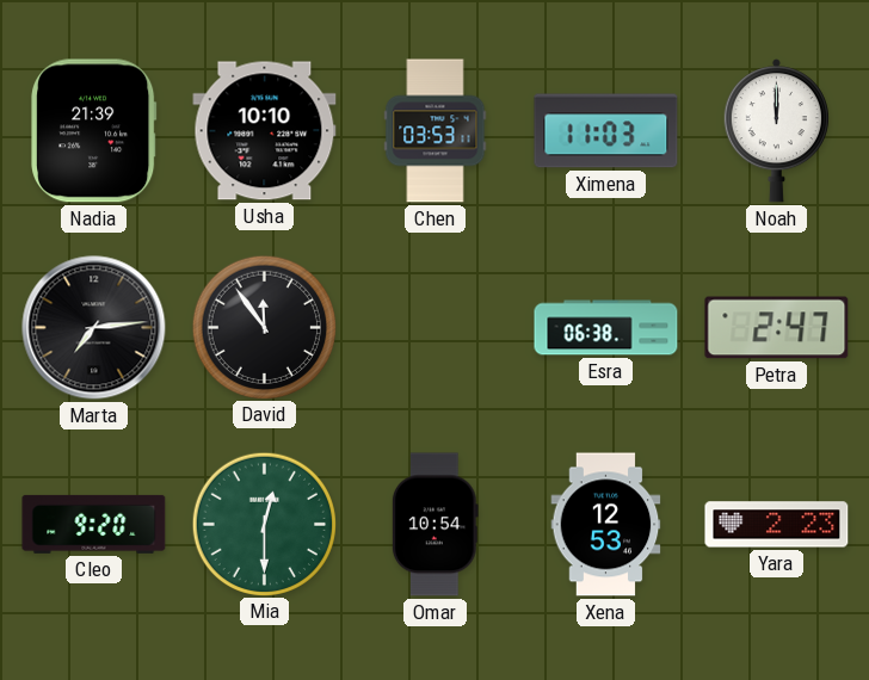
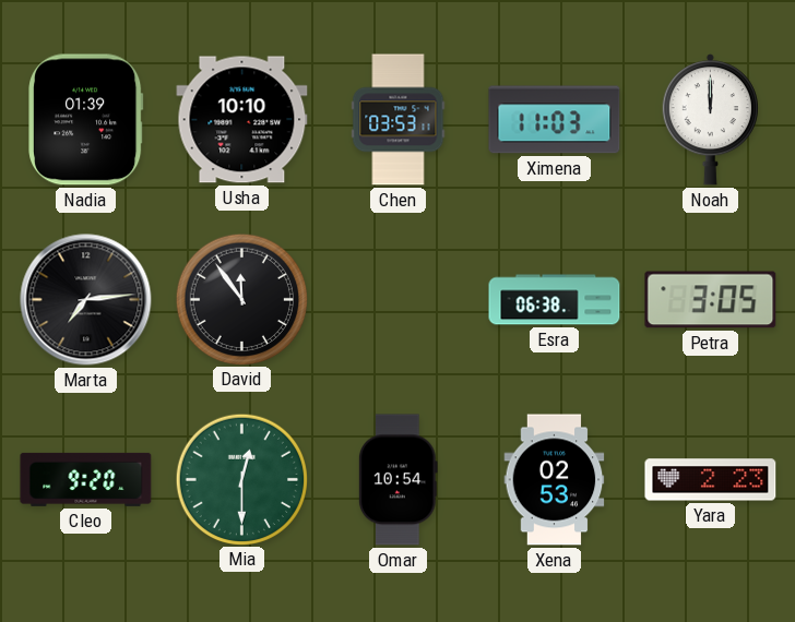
Nadia: 21:39 -> 01:39
Petra: 2:47 -> 3:05
Xena: 12:53 -> 02:53
